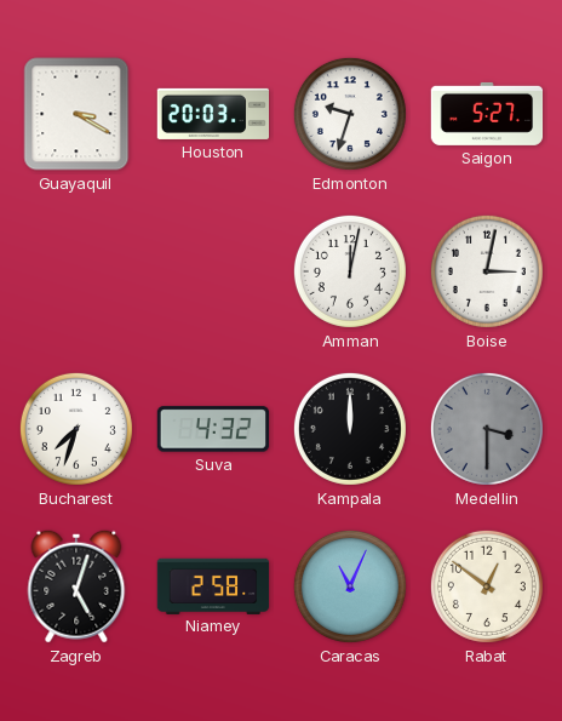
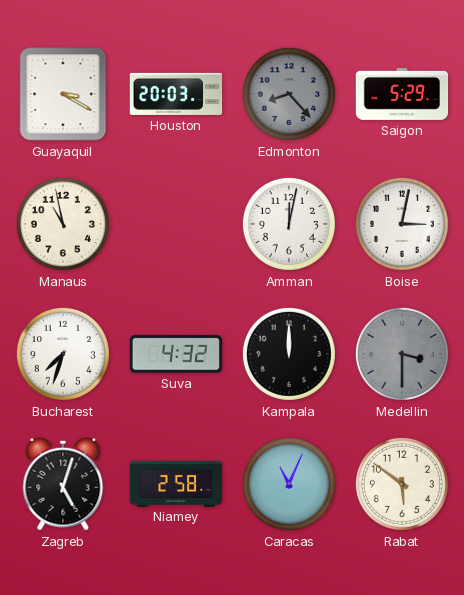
Edmonton: 9:33 -> 8:23
Edmonton dial: white -> grey
Saigon: 5:27 -> 5:29
Manaus: none -> 10:58
Rabat: 12:51 -> 5:51
